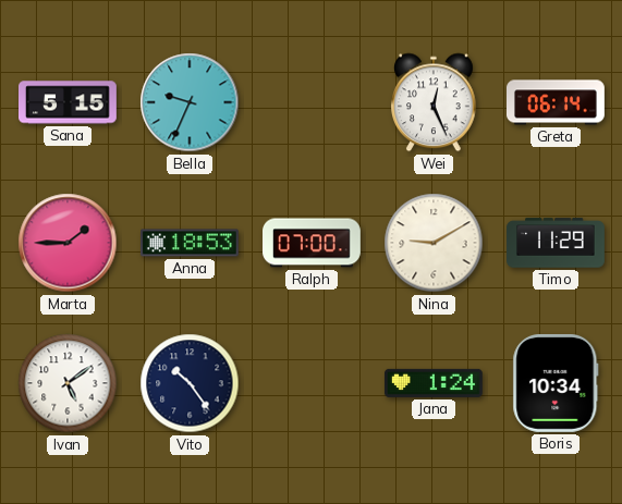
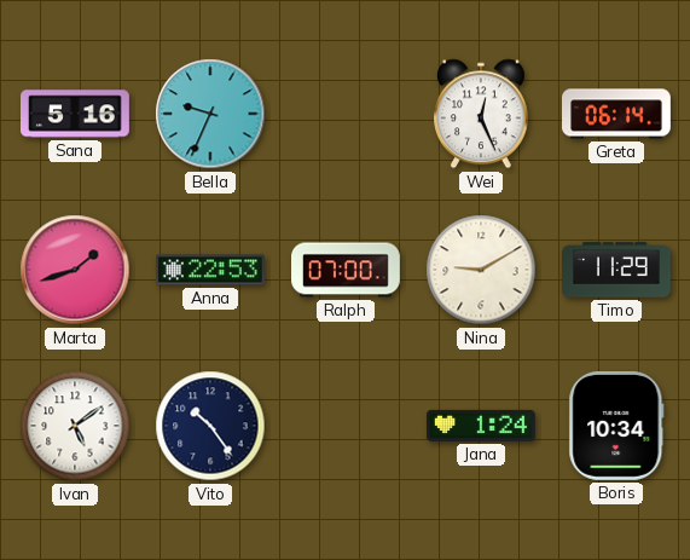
Sana: 5:15 -> 5:16
Marta: 1:45 -> 1:42
Anna: 18:53 -> 22:53
